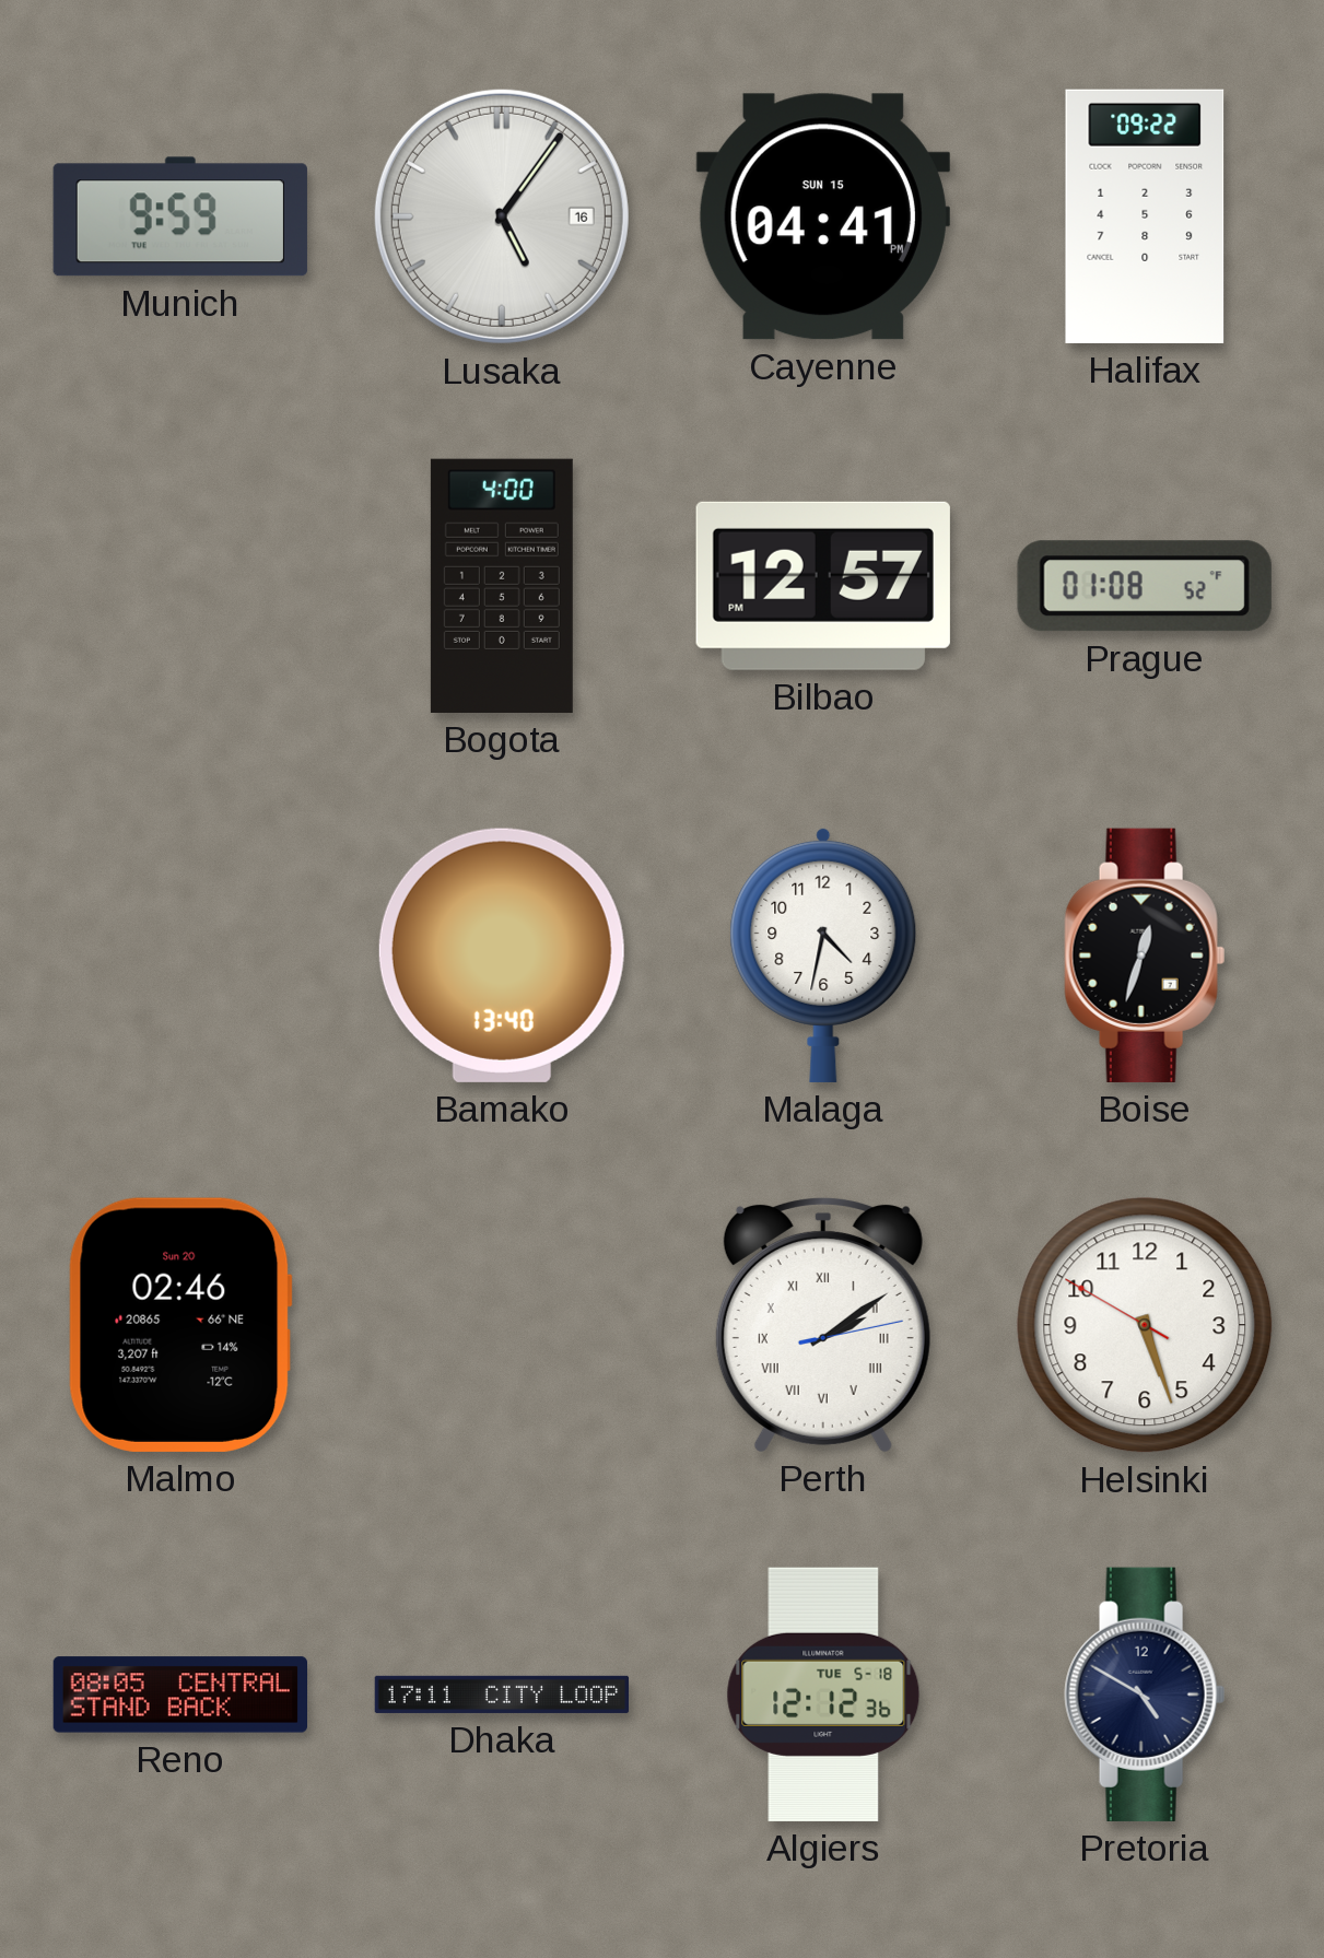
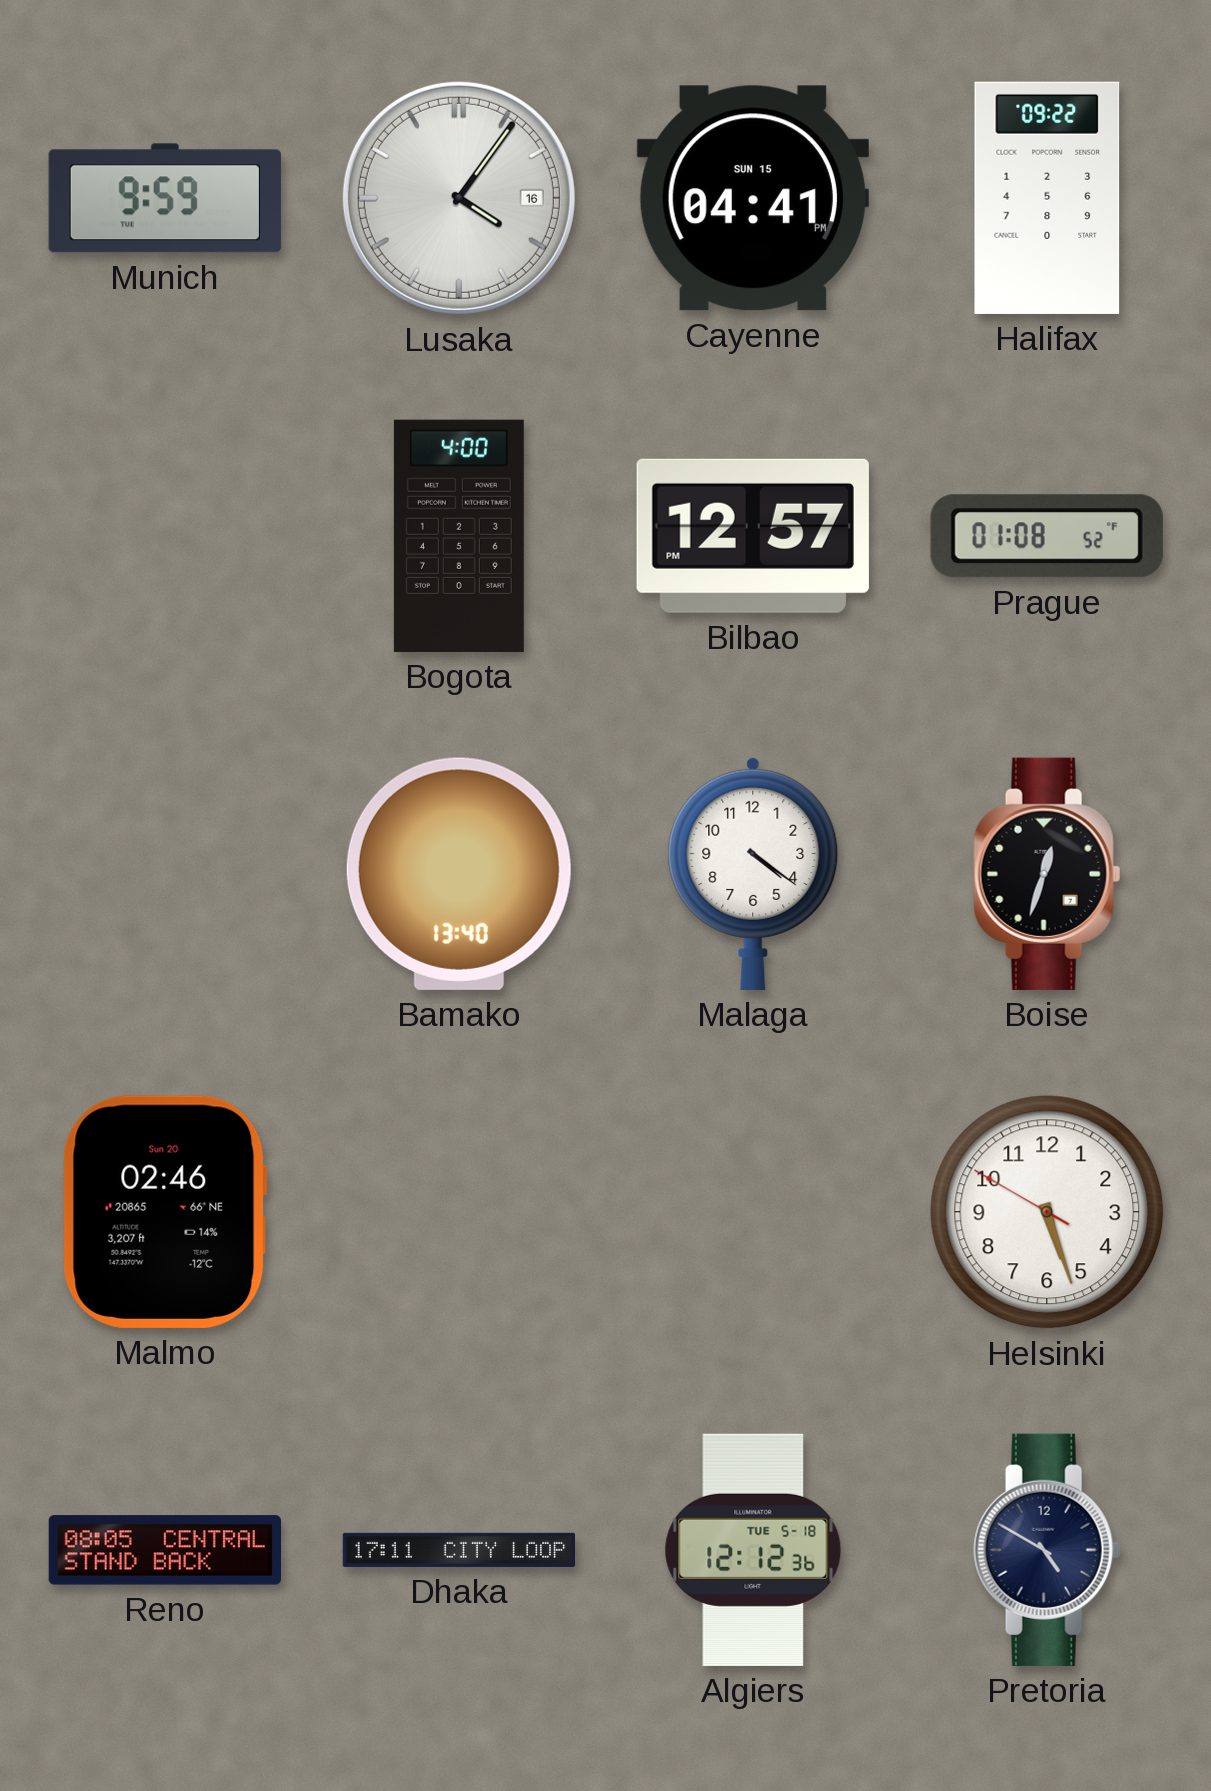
Lusaka: 5:06 -> 4:06
Malaga: 4:32 -> 4:21
Perth: 2:09 -> none
